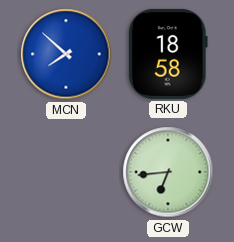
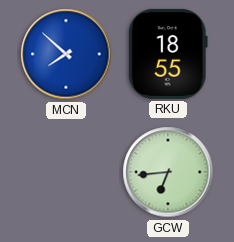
RKU: 18:58 -> 18:55
